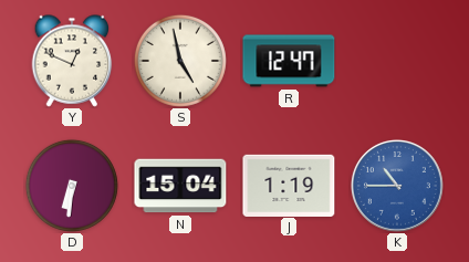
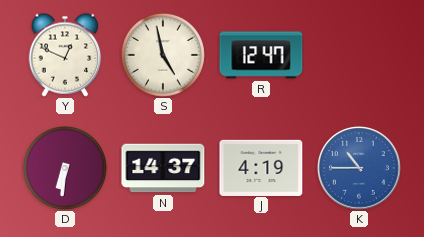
N: 15:04 -> 14:37
J: 1:19 -> 4:19
